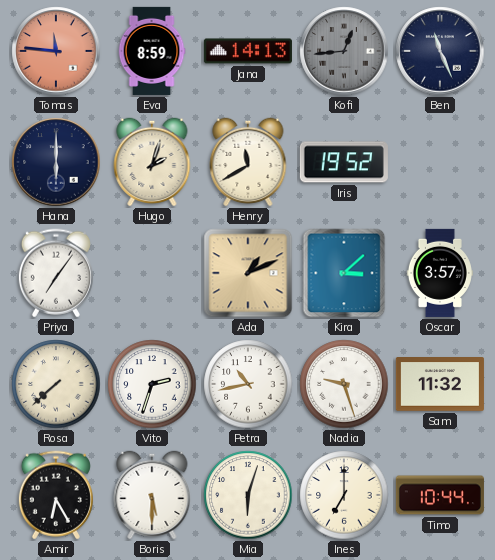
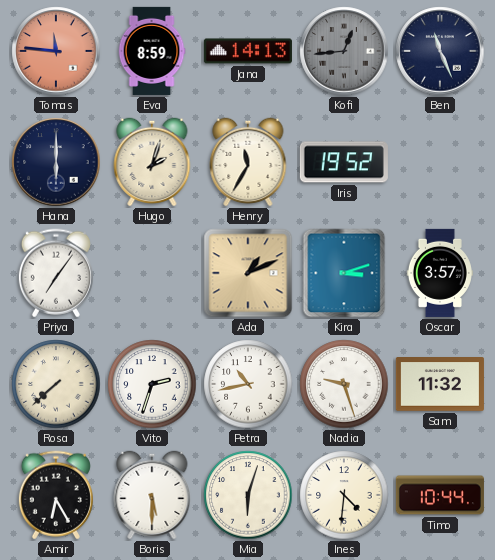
Henry: 11:40 -> 11:35
Kira: 3:08 -> 3:12
Ines: 7:00 -> 4:31
